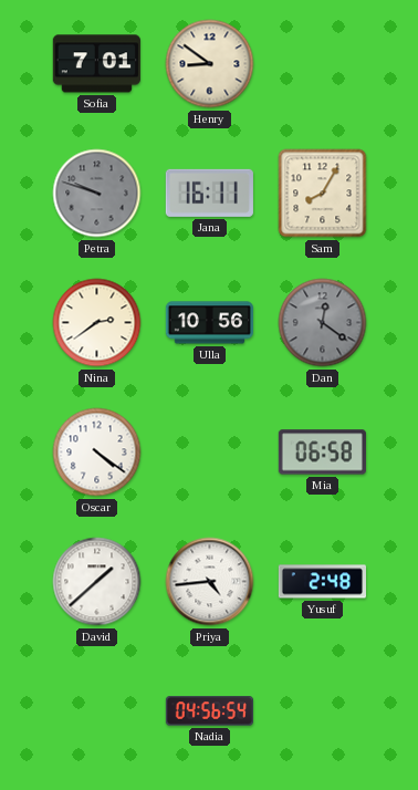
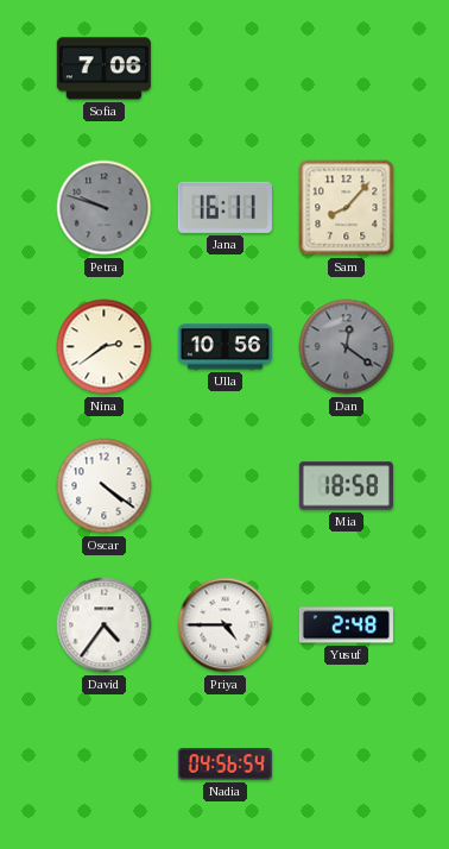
Sofia: 7:01 -> 7:06
Henry: 8:51 -> none
Sam: 8:05 -> 8:07
Mia: 06:58 -> 18:58
David: 1:38 -> 4:36
Priya: 4:44 -> 4:45
